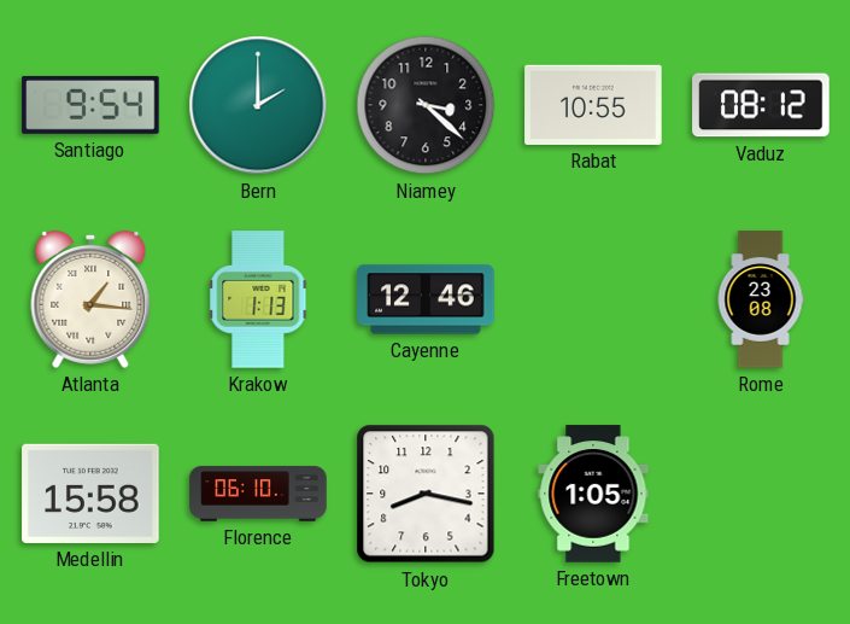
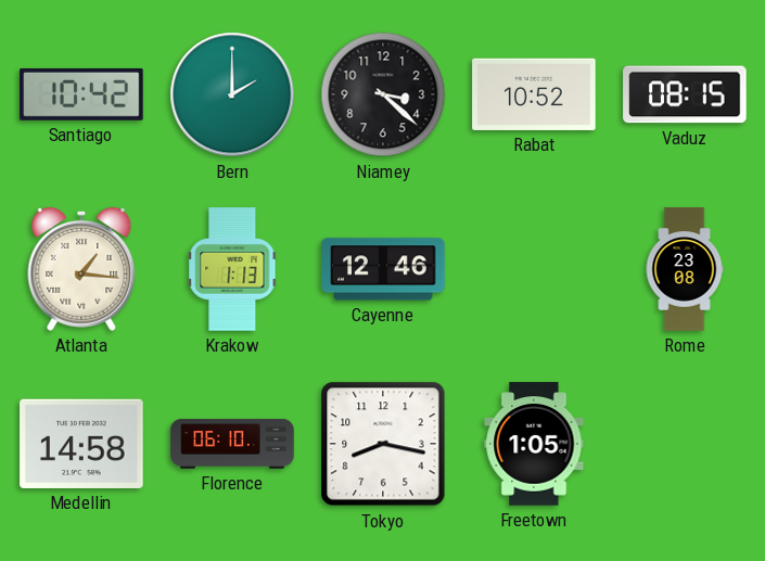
Santiago: 9:54 -> 10:42
Rabat: 10:55 -> 10:52
Vaduz: 08:12 -> 08:15
Medellin: 15:58 -> 14:58
